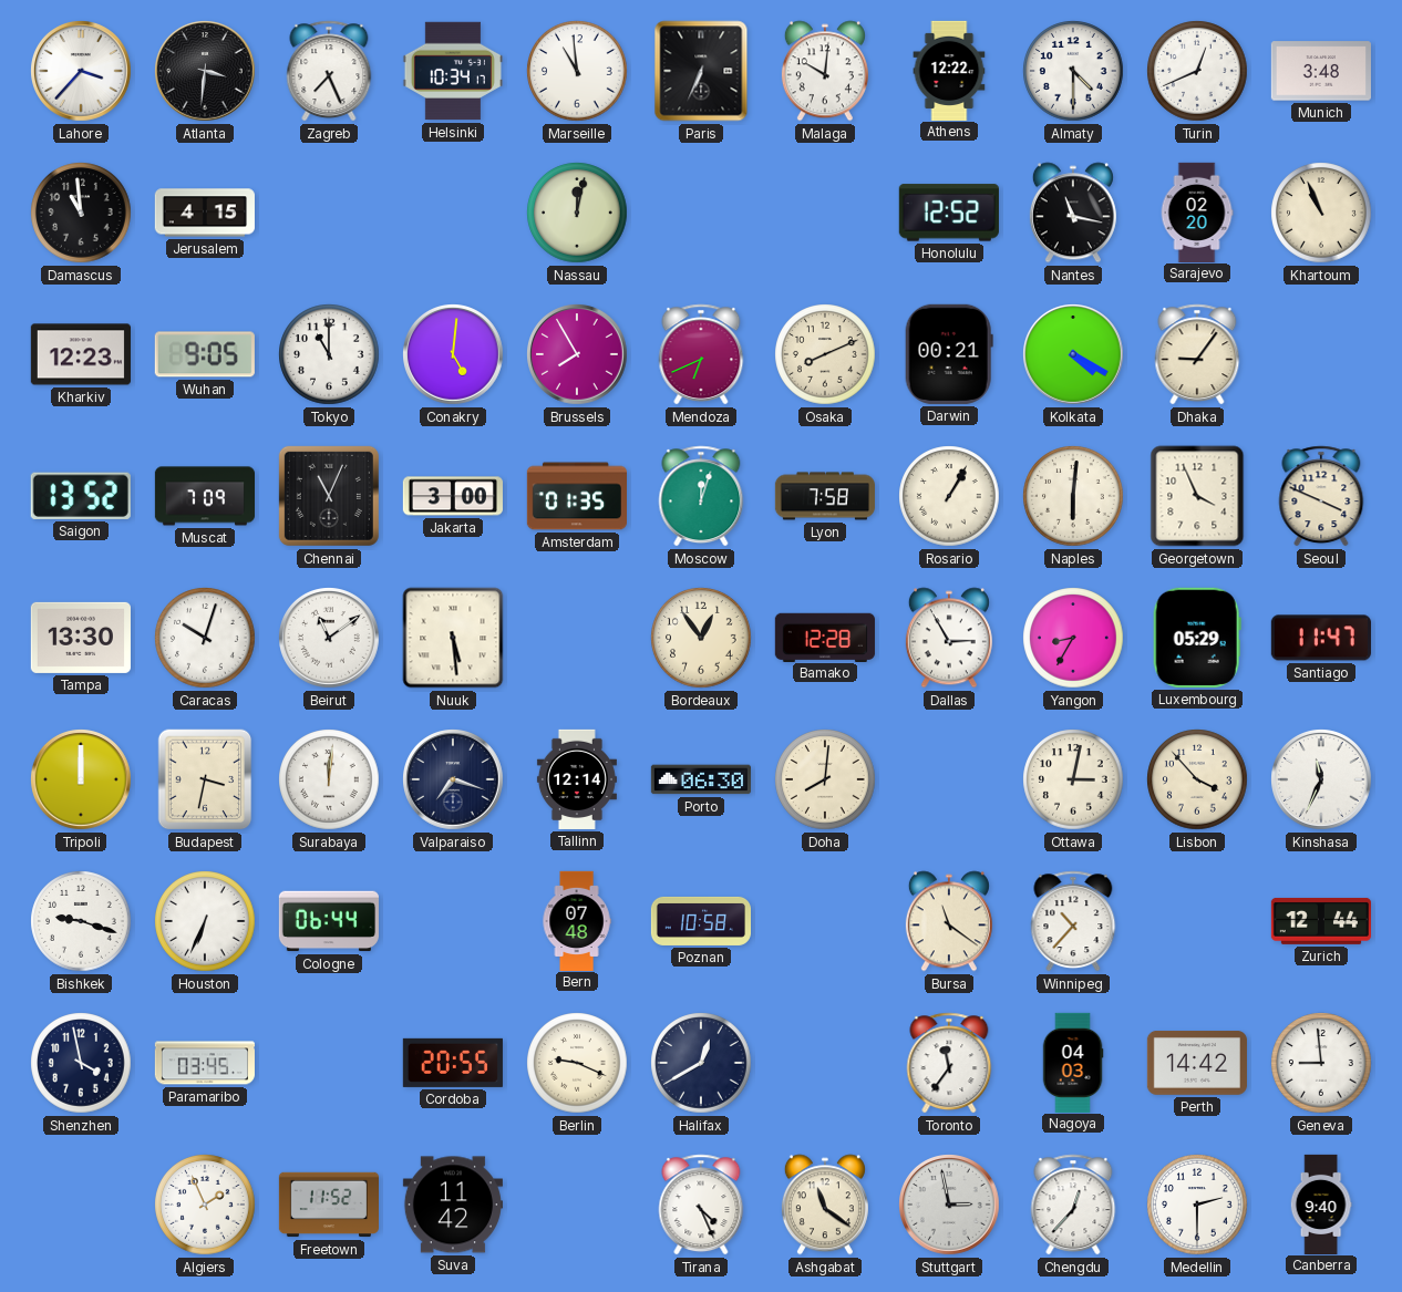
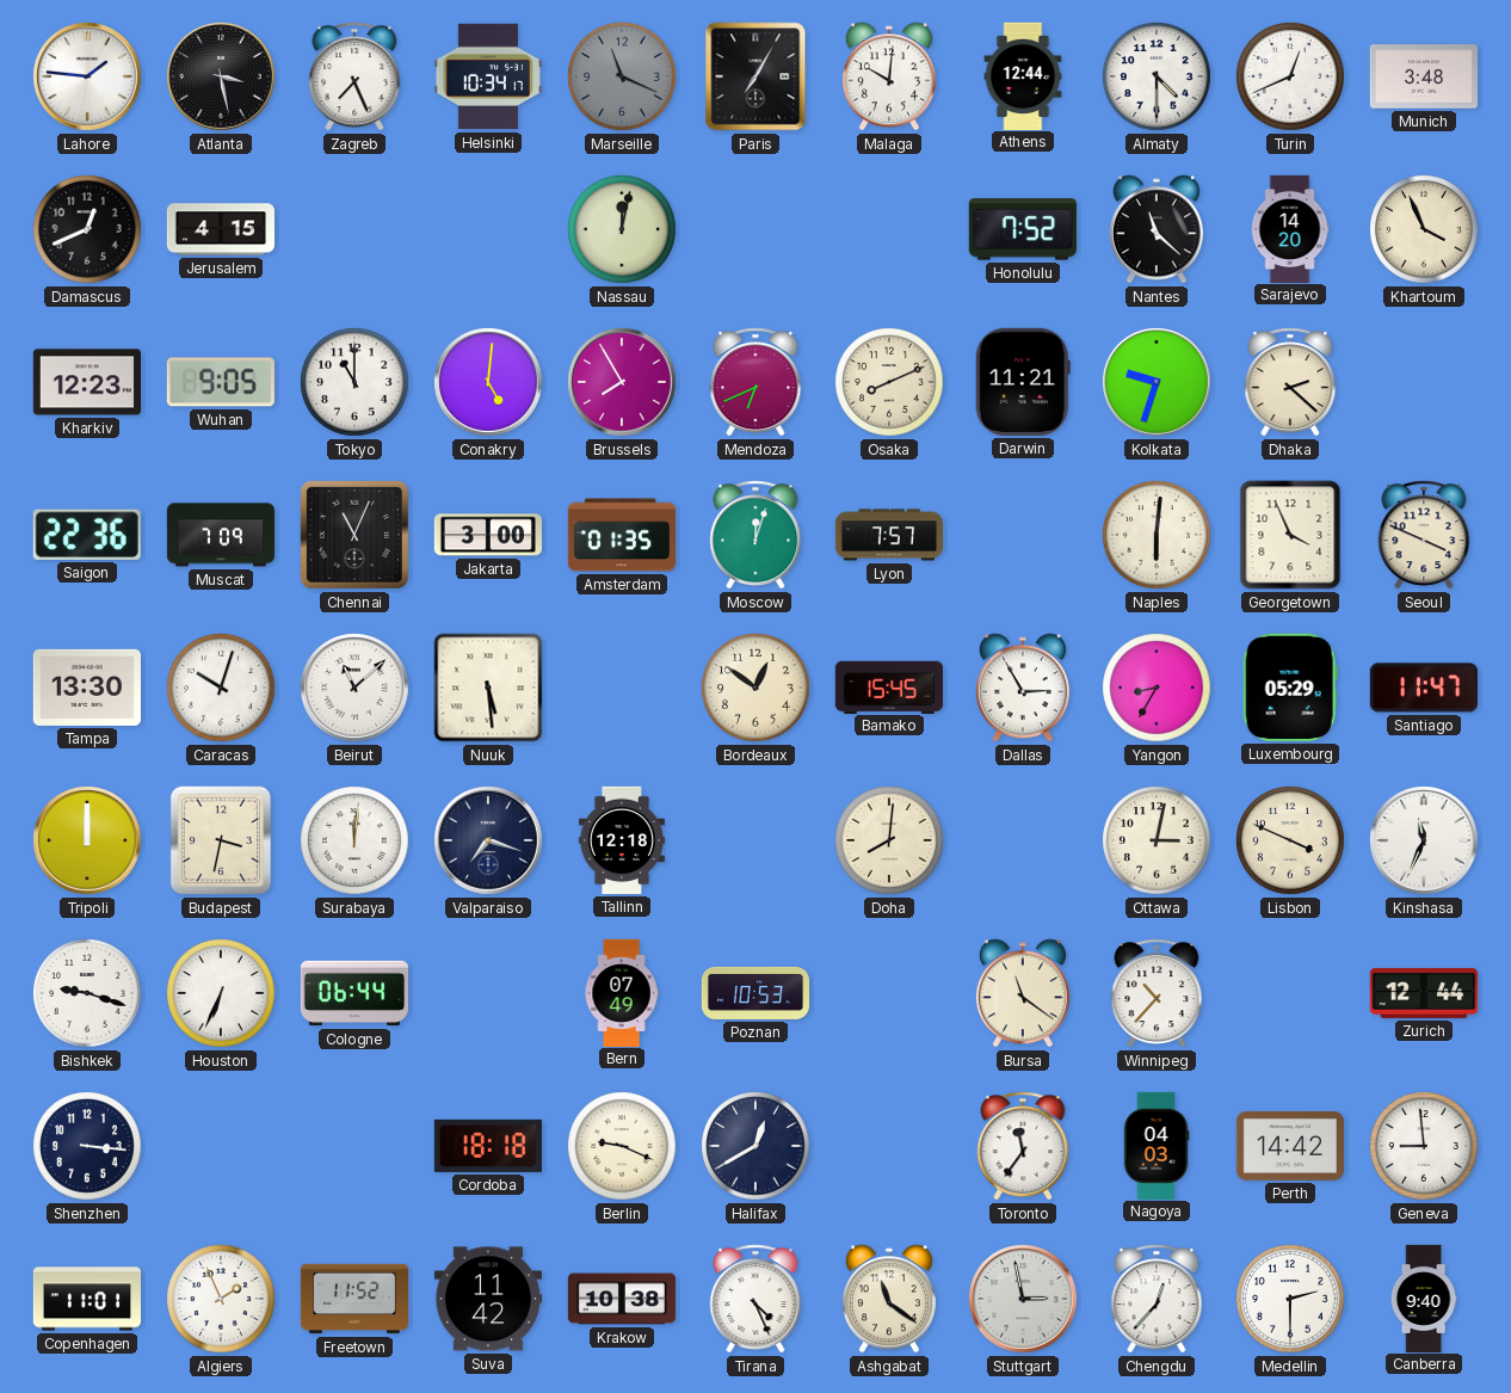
Lahore: 3:37 -> 1:46
Atlanta: 3:31 -> 3:28
Marseille: 10:59 -> 11:19
Marseille dial: white -> grey
Paris: 6:34 -> 7:05
Athens: 12:22 -> 12:44
Damascus: 10:59 -> 12:41
Honolulu: 12:52 -> 7:52
Nantes: 11:17 -> 11:22
Sarajevo: 02:20 -> 14:20
Khartoum: 10:56 -> 3:56
Darwin: 00:21 -> 11:21
Kolkata: 4:20 -> 9:33
Dhaka: 9:06 -> 2:22
Saigon: 13:52 -> 22:36
Lyon: 7:58 -> 7:57
Rosario: 1:05 -> none
Beirut: 11:09 -> 11:08
Bordeaux: 12:54 -> 12:51
Bamako: 12:28 -> 15:45
Tallinn: 12:14 -> 12:18
Porto: 06:30 -> none
Lisbon: 3:53 -> 3:49
Bern: 07:48 -> 07:49
Poznan: 10:58 -> 10:53
Shenzhen: 3:58 -> 3:16
Paramaribo: 03:45 -> none
Cordoba: 20:55 -> 18:18
Copenhagen: none -> 11:01
Krakow: none -> 10:38
